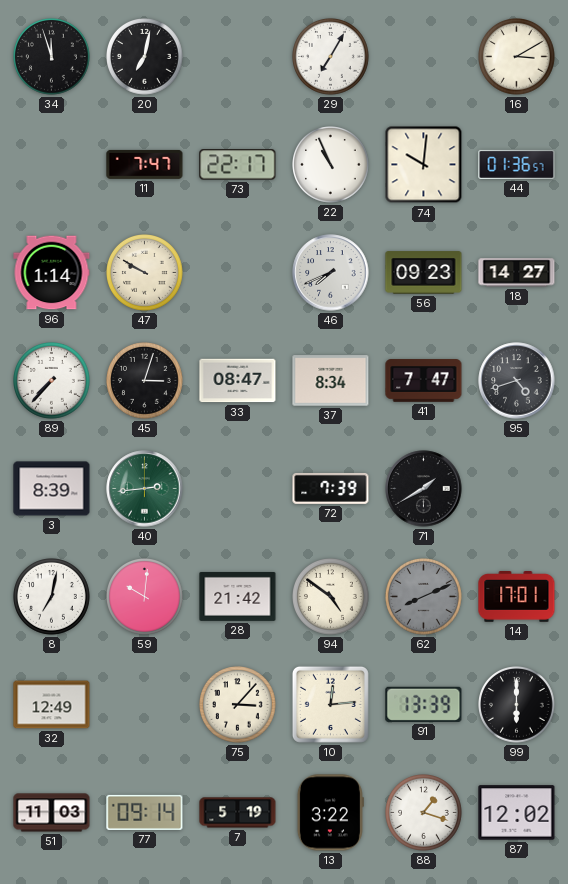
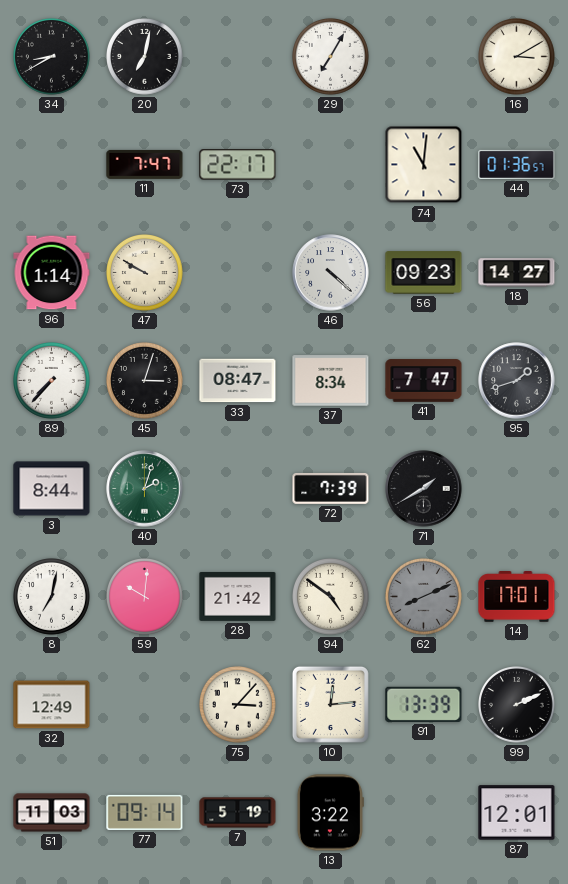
34: 11:57 -> 8:40
22: 10:56 -> none
74: 10:01 -> 11:01
46: 7:41 -> 4:22
95: 4:42 -> 1:42
3: 8:39 -> 8:44
40: 2:44 -> 2:03
99: 6:00 -> 2:11
88: 1:18 -> none
87: 12:02 -> 12:01
